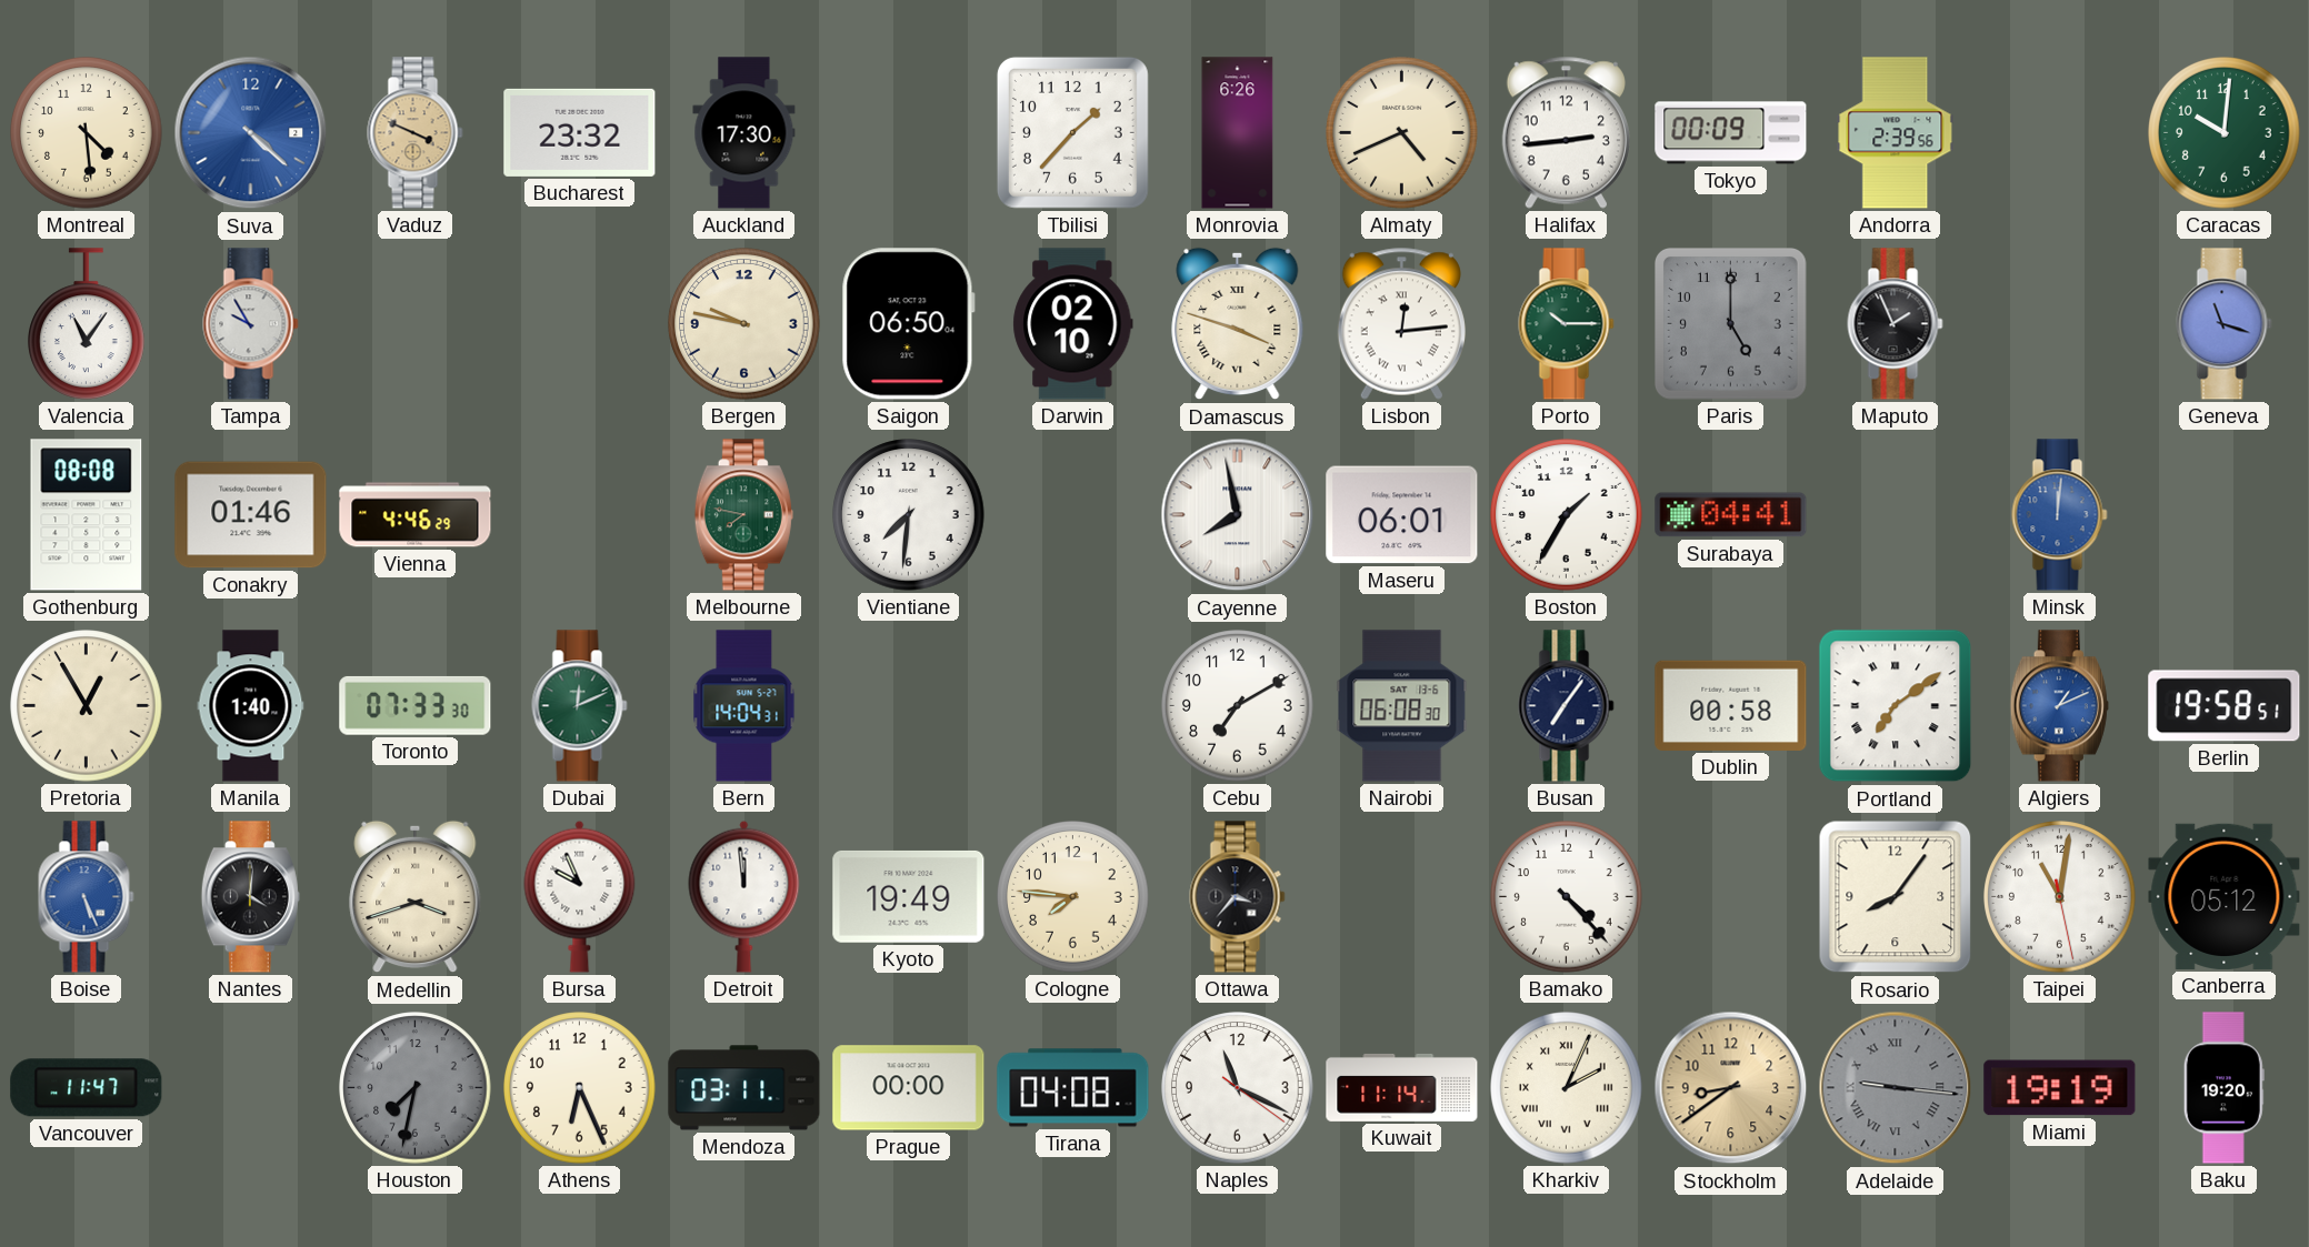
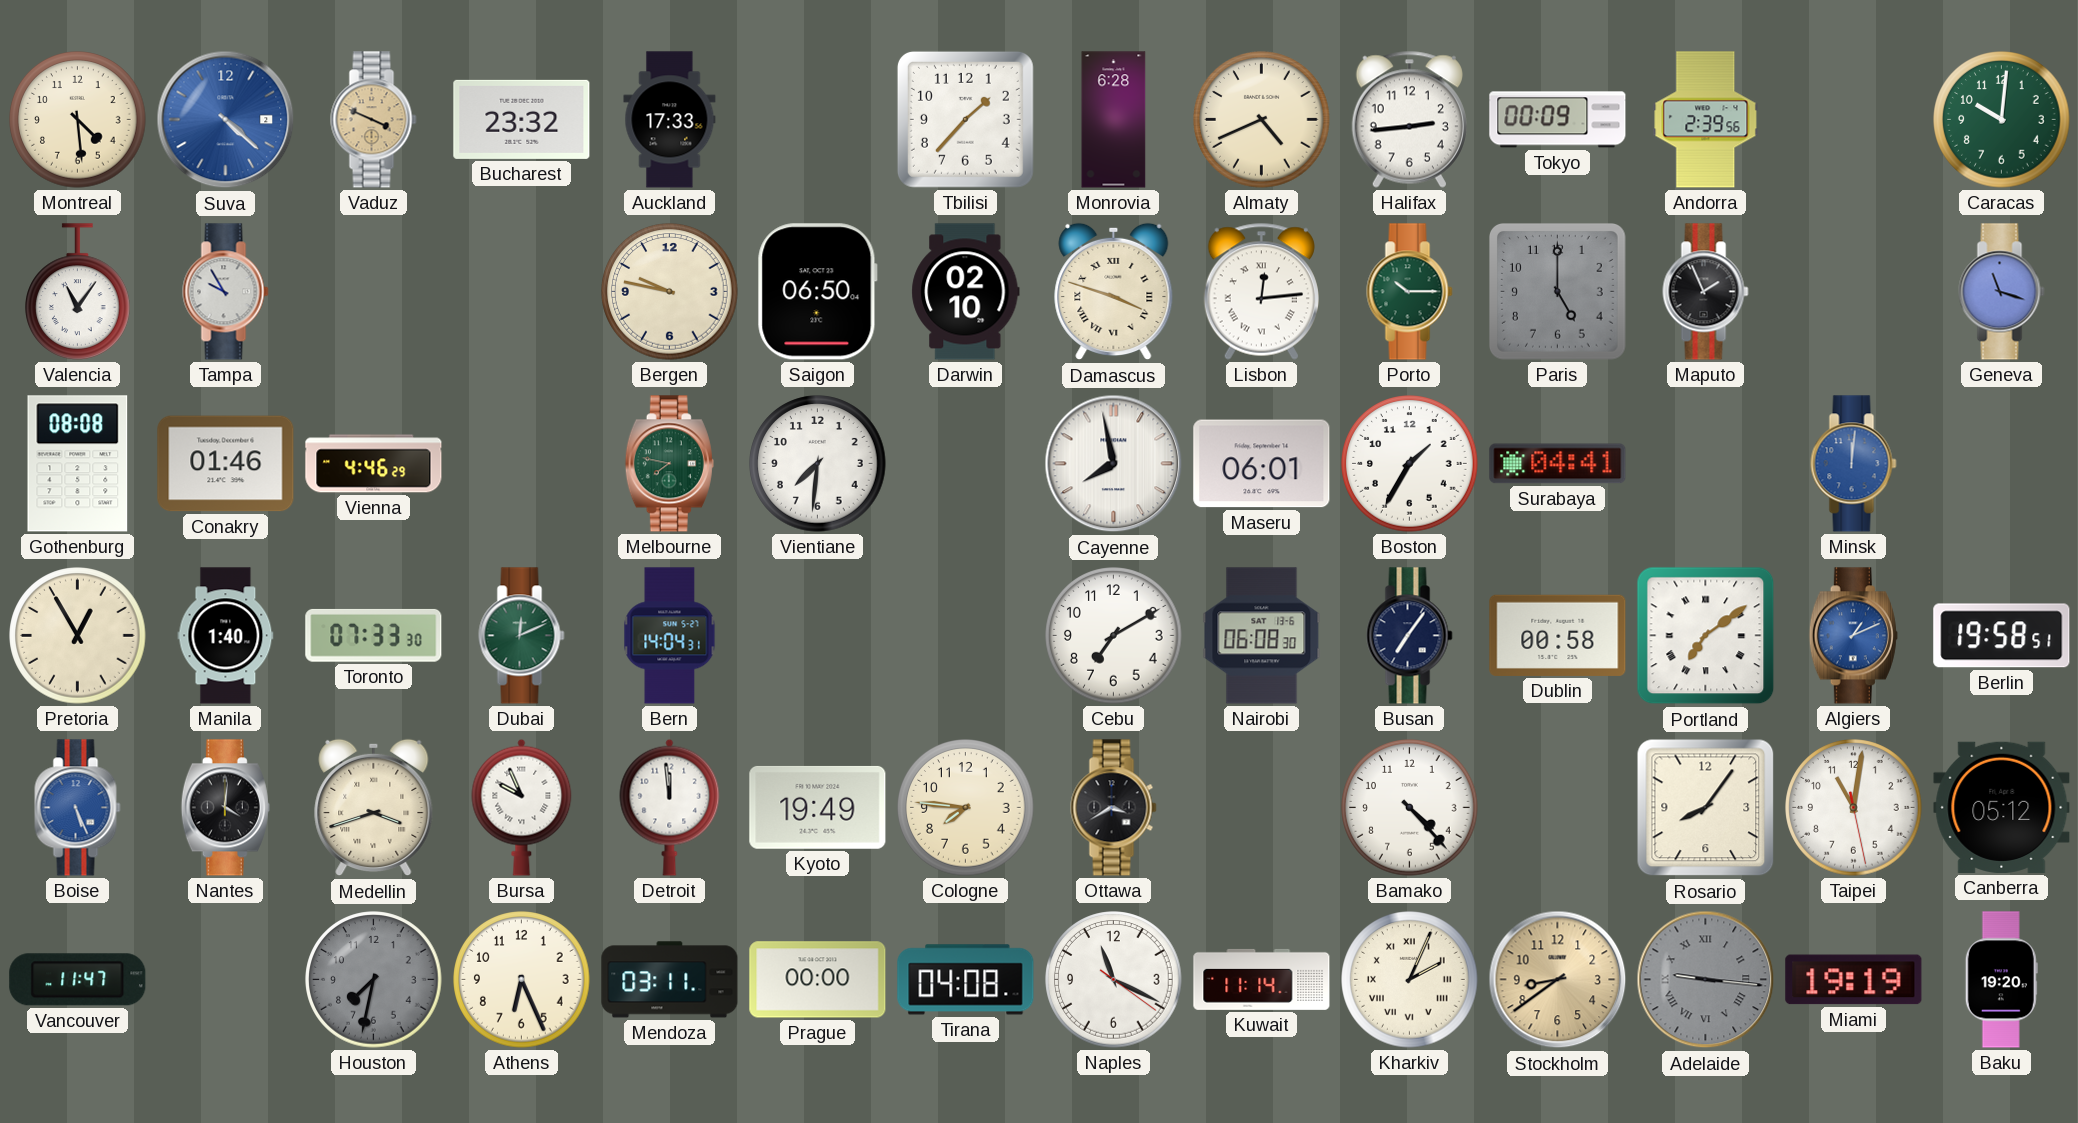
Auckland: 17:30 -> 17:33
Monrovia: 6:26 -> 6:28
Ottawa: 3:37 -> 3:40
